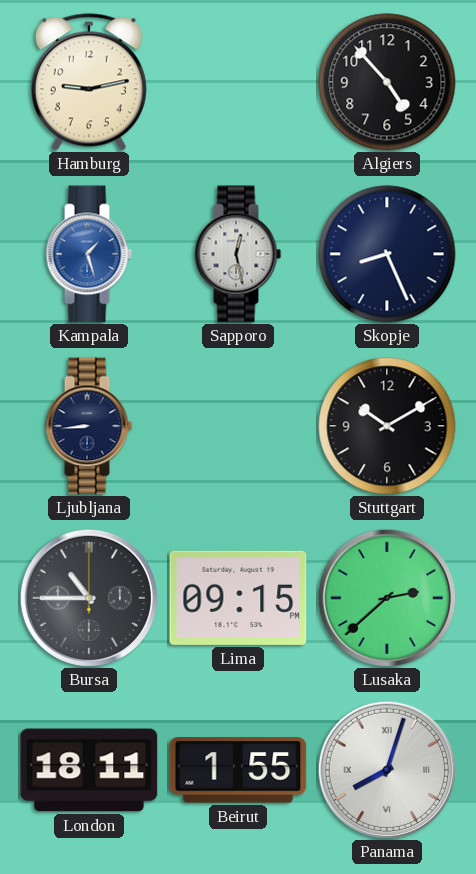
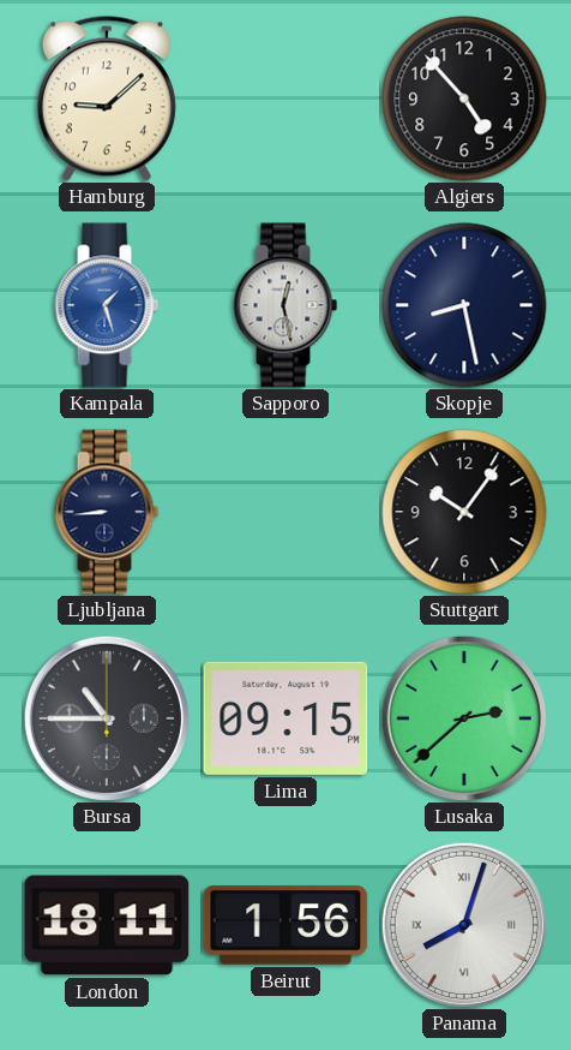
Hamburg: 9:13 -> 9:08
Skopje: 8:26 -> 8:28
Stuttgart: 10:10 -> 10:06
Beirut: 1:55 -> 1:56
